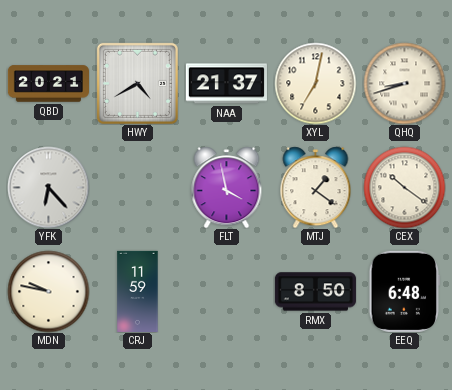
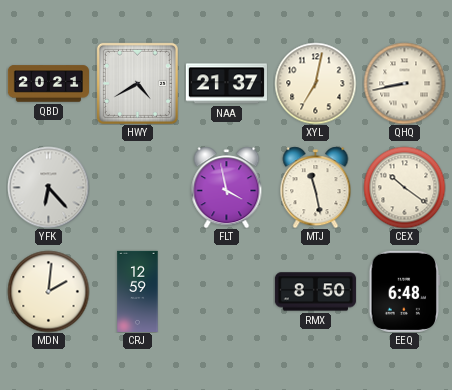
QHQ: 8:42 -> 8:43
MTJ: 1:21 -> 11:28
MDN: 9:47 -> 2:01
CRJ: 11:59 -> 12:59
